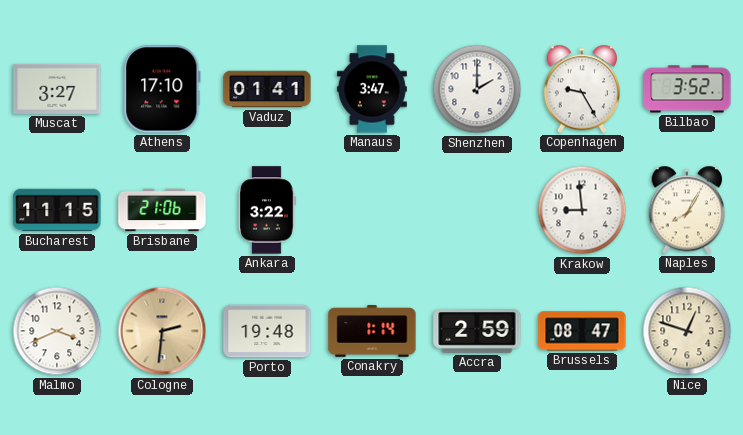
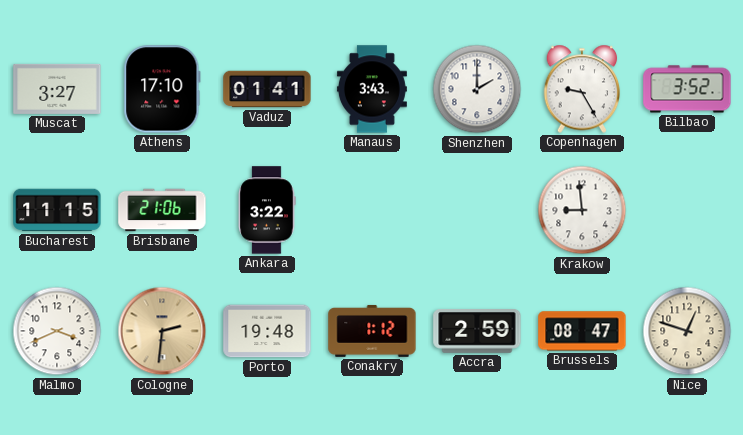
Manaus: 3:47 -> 3:43
Naples: 8:05 -> none
Conakry: 1:14 -> 1:12
